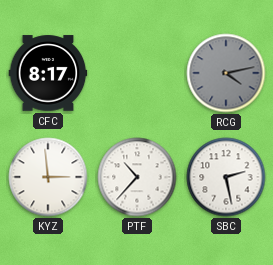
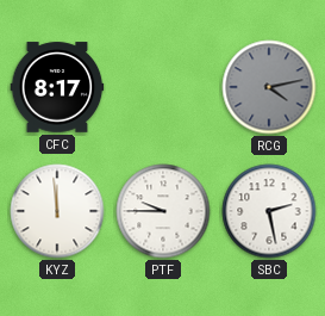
KYZ: 2:59 -> 11:59
PTF: 10:37 -> 9:45
